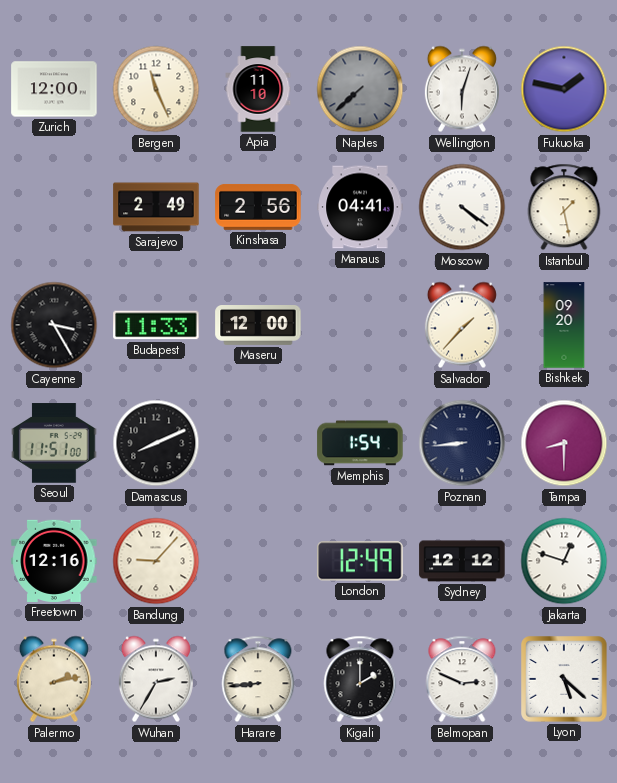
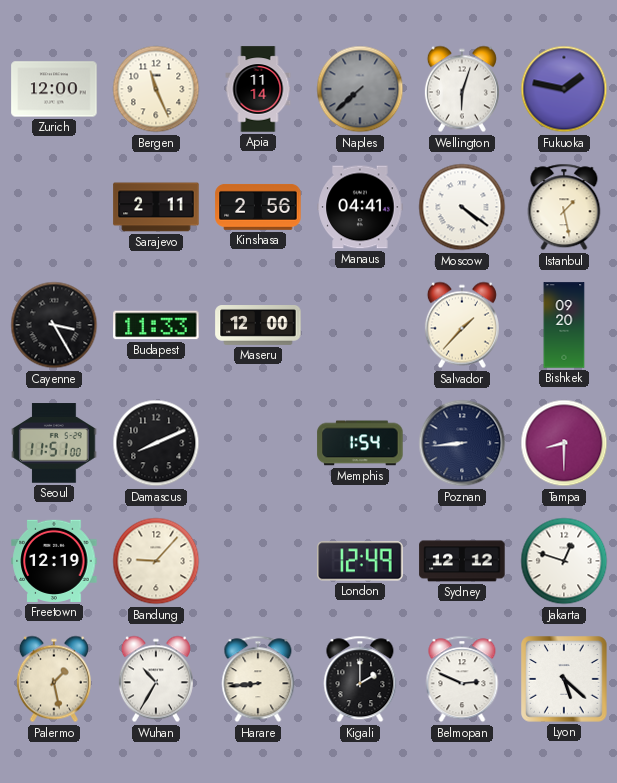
Apia: 11:10 -> 11:14
Sarajevo: 2:49 -> 2:11
Freetown: 12:16 -> 12:19
Palermo: 2:13 -> 1:28
Wuhan: 2:35 -> 10:35
